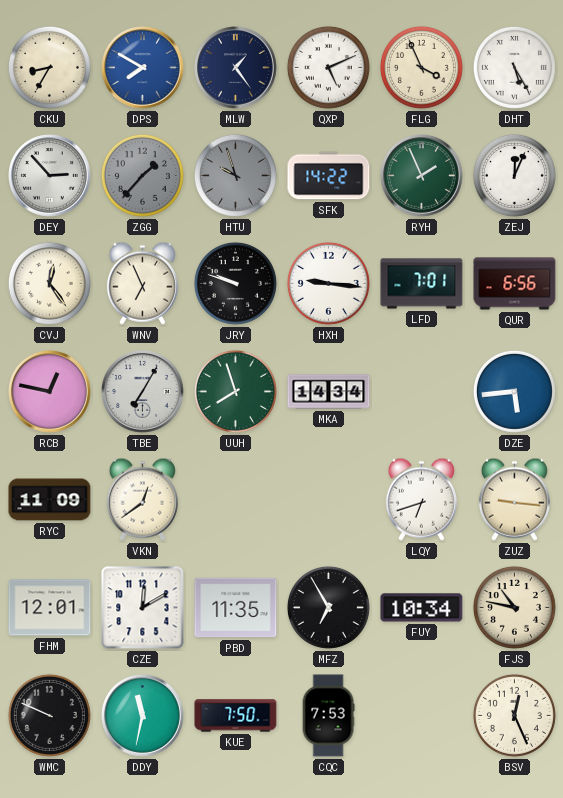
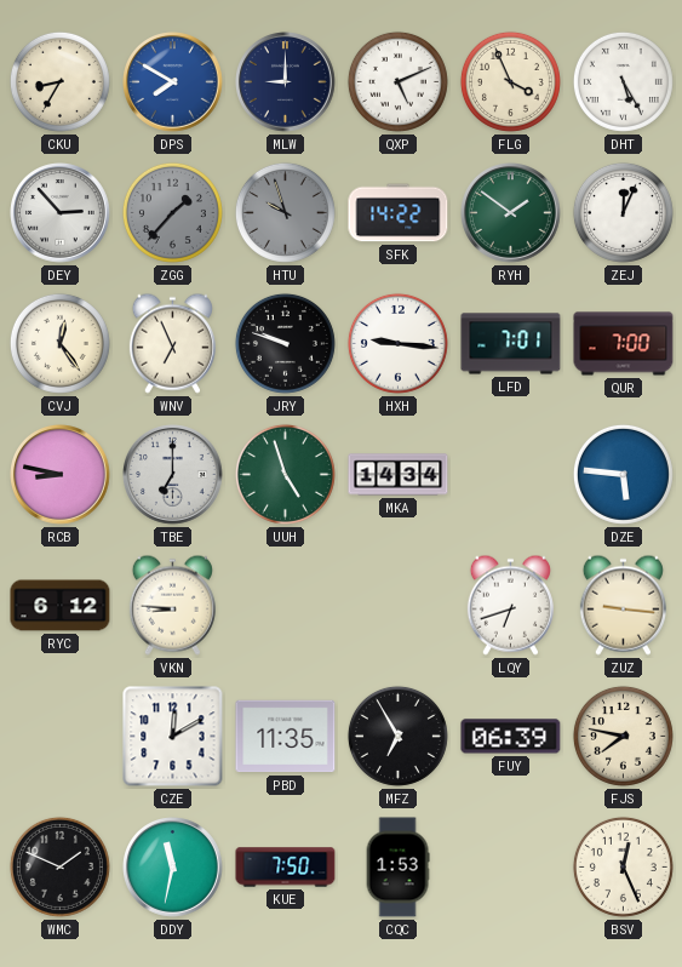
MLW: 1:24 -> 9:00
RYH: 1:56 -> 1:51
QUR: 6:56 -> 7:00
RCB: 12:47 -> 8:47
TBE: 7:05 -> 7:00
UUH: 7:57 -> 4:57
DZE: 5:44 -> 5:46
RYC: 11:09 -> 6:12
VKN: 12:39 -> 8:46
FHM: 12:01 -> none
FUY: 10:34 -> 06:39
FJS: 10:47 -> 7:47
WMC: 9:49 -> 1:49
CQC: 7:53 -> 1:53
